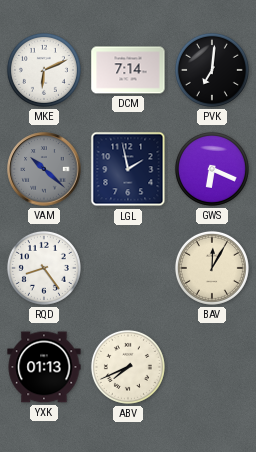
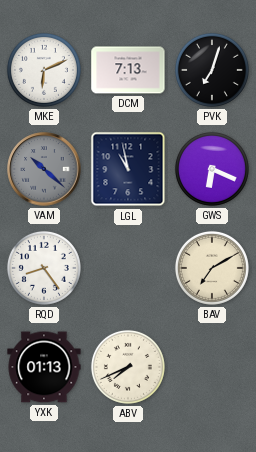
DCM: 7:14 -> 7:13
PVK: 7:01 -> 7:03
LGL: 1:58 -> 10:58
BAV: 12:05 -> 7:10
